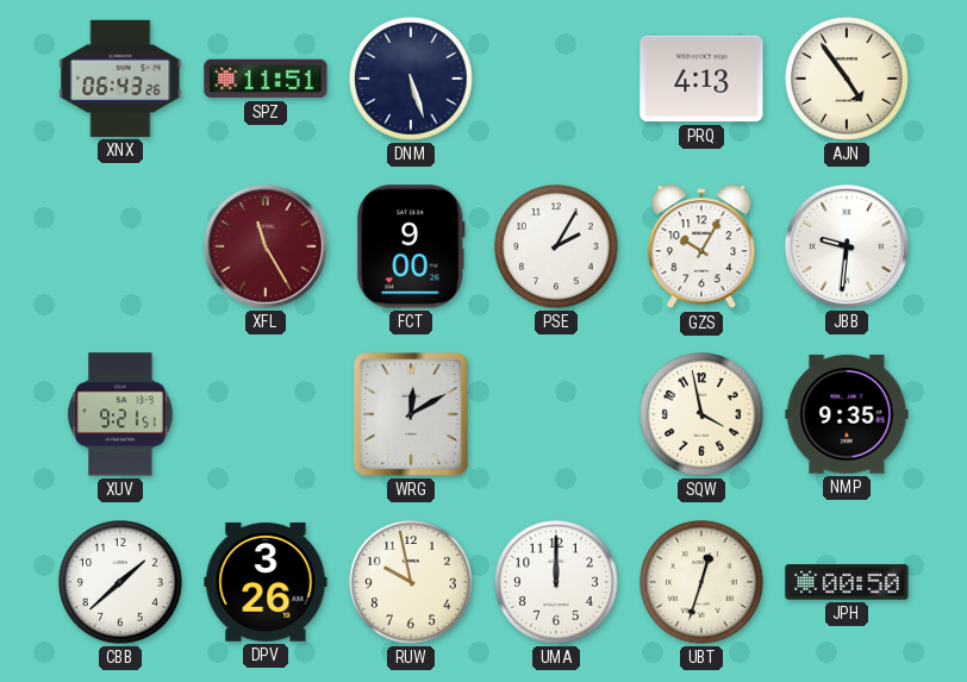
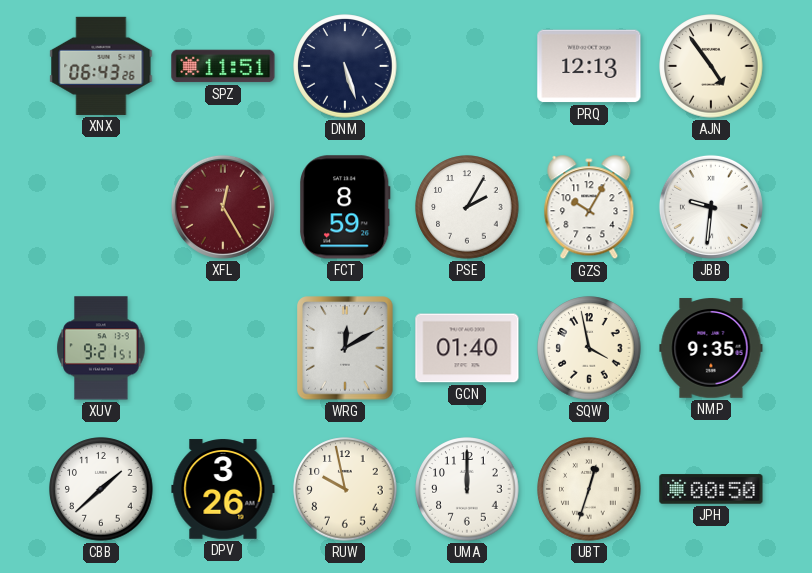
PRQ: 4:13 -> 12:13
XFL: 11:25 -> 12:25
FCT: 9:00 -> 8:59
GCN: none -> 01:40
